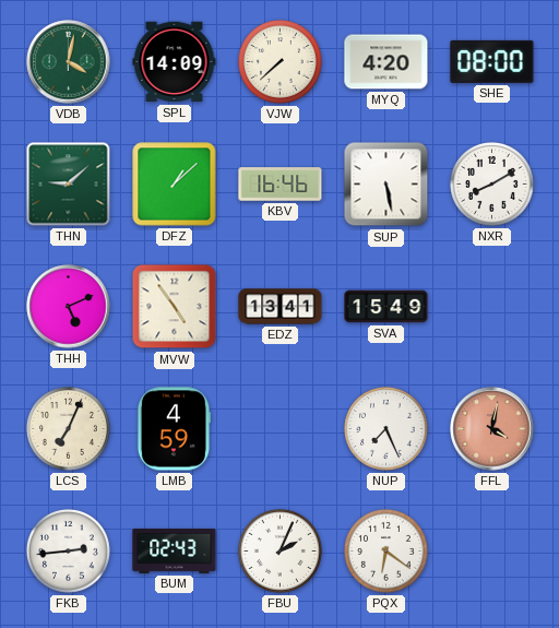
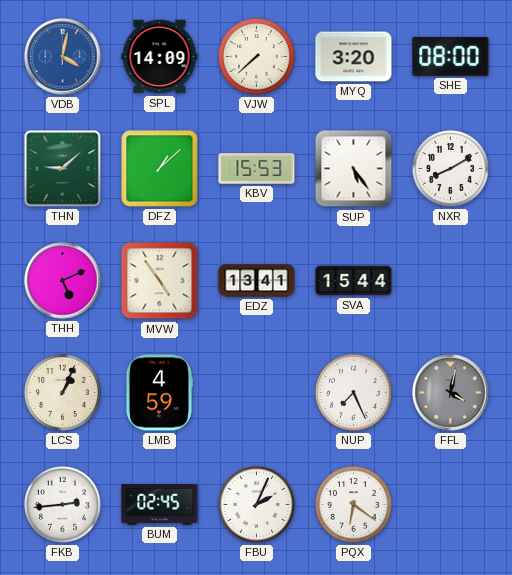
VDB dial: green -> blue
MYQ: 4:20 -> 3:20
KBV: 16:46 -> 15:53
SUP: 5:28 -> 5:24
SVA: 15:49 -> 15:44
LCS: 7:04 -> 1:04
FFL dial: salmon -> grey
BUM: 02:43 -> 02:45
